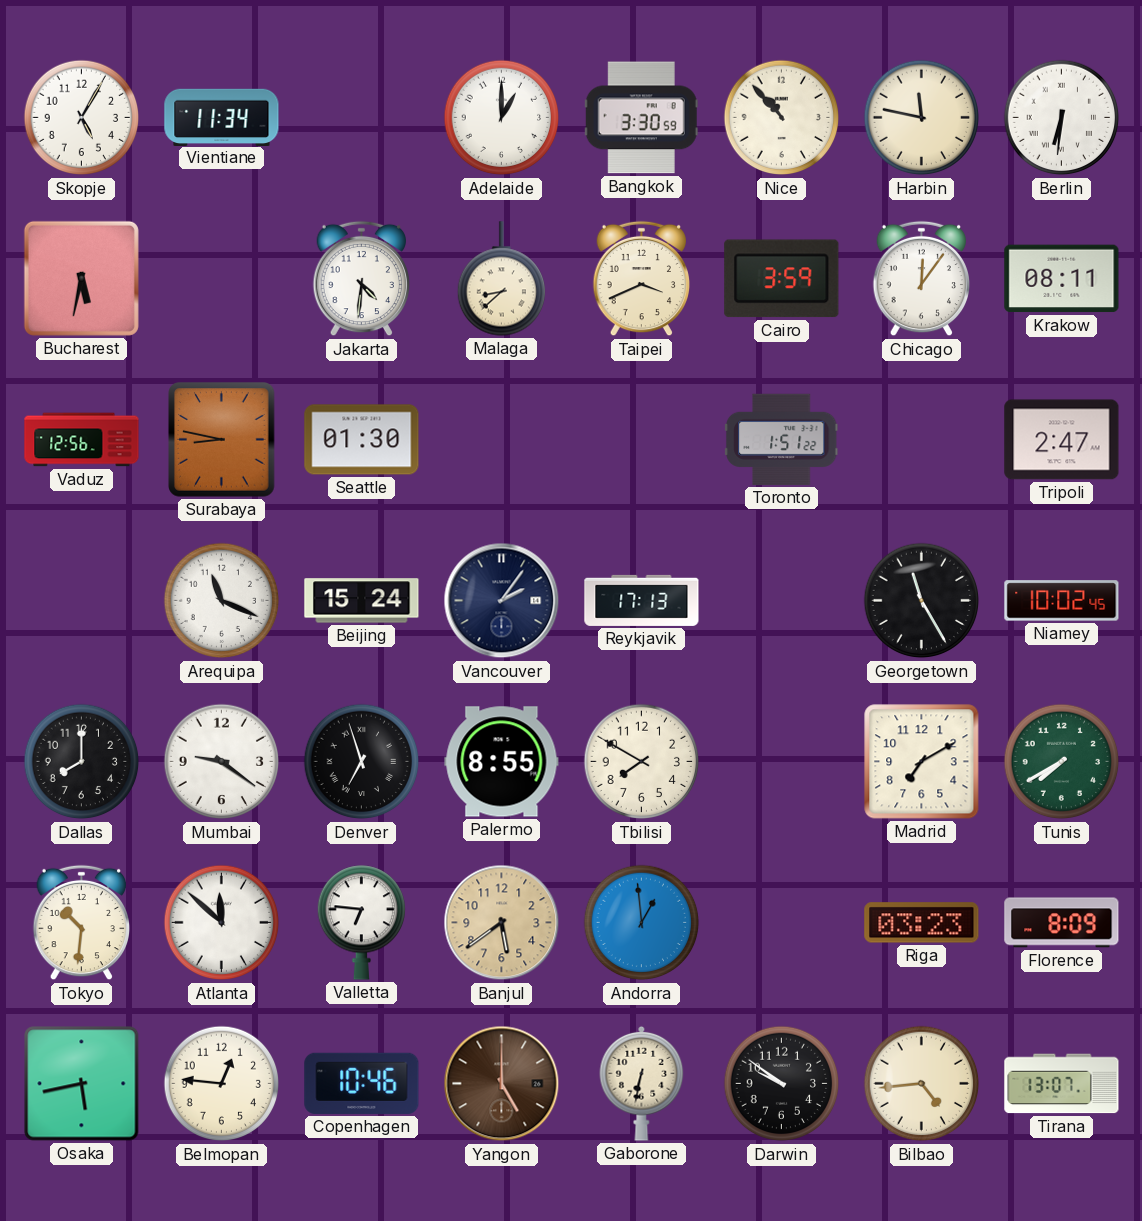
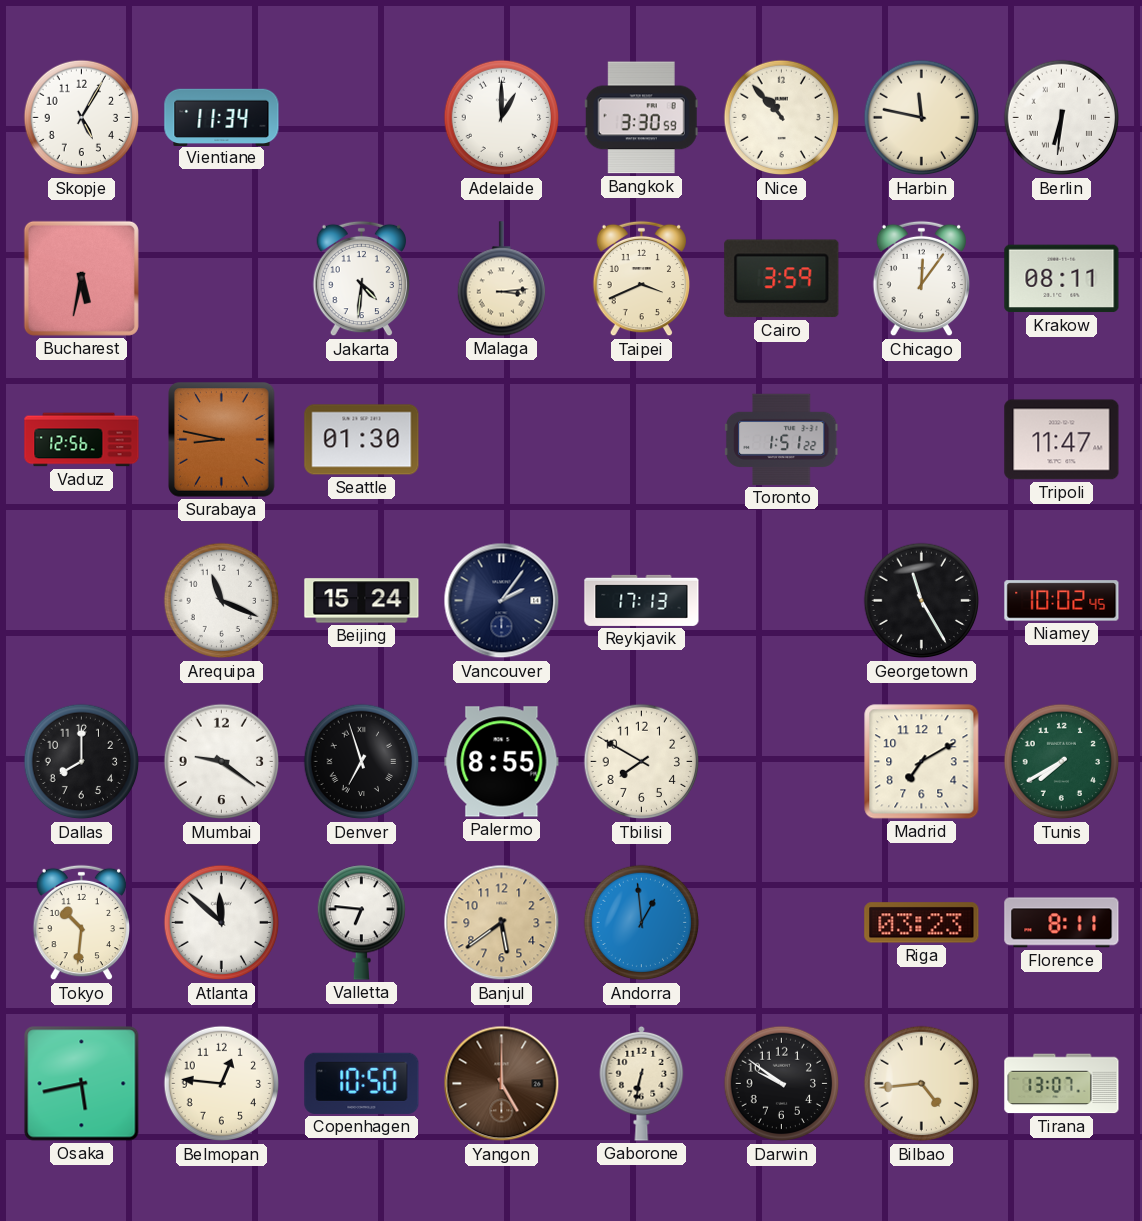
Malaga: 8:38 -> 3:14
Tripoli: 2:47 -> 11:47
Florence: 8:09 -> 8:11
Copenhagen: 10:46 -> 10:50
